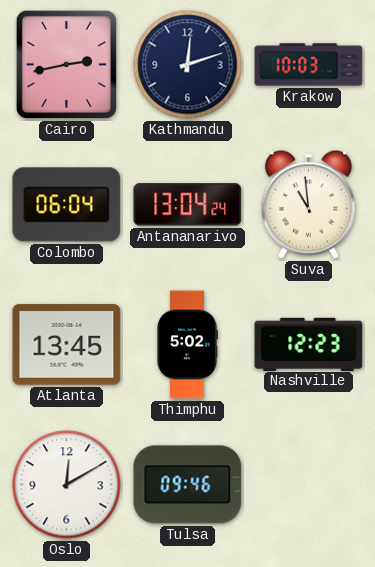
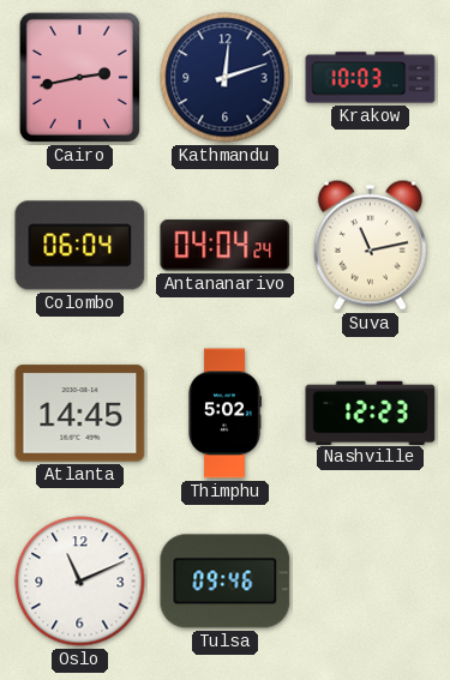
Antananarivo: 13:04 -> 04:04
Suva: 10:59 -> 11:13
Atlanta: 13:45 -> 14:45
Oslo: 12:10 -> 11:11
